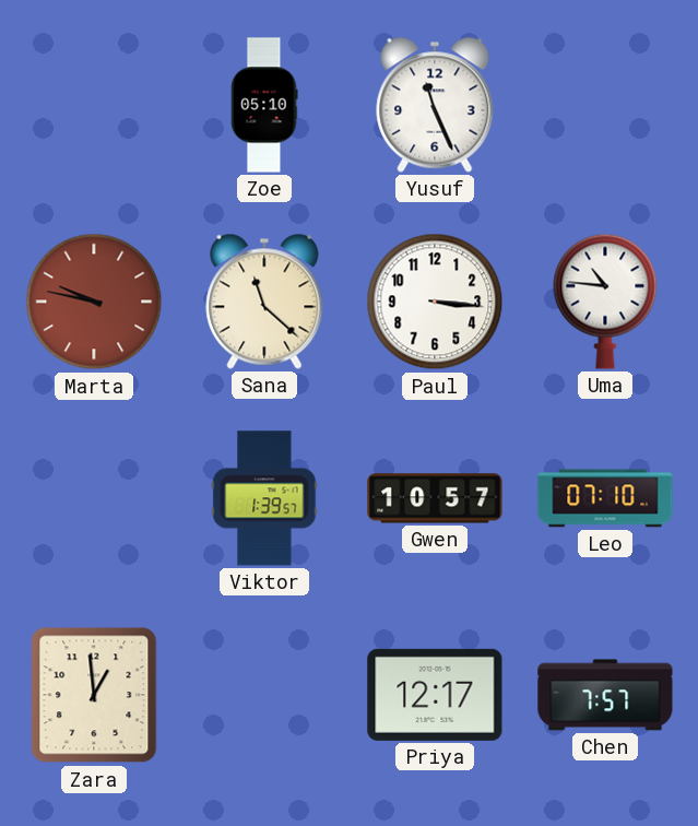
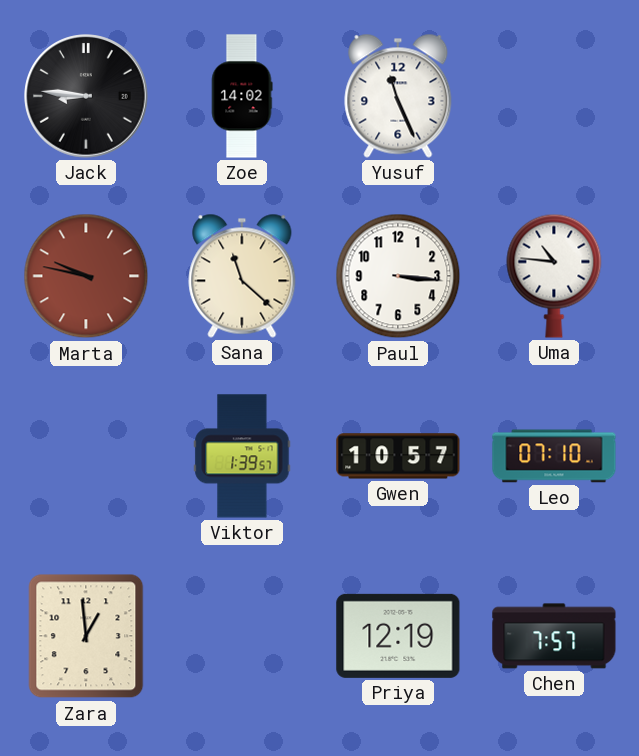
Jack: none -> 8:46
Zoe: 05:10 -> 14:02
Priya: 12:17 -> 12:19
